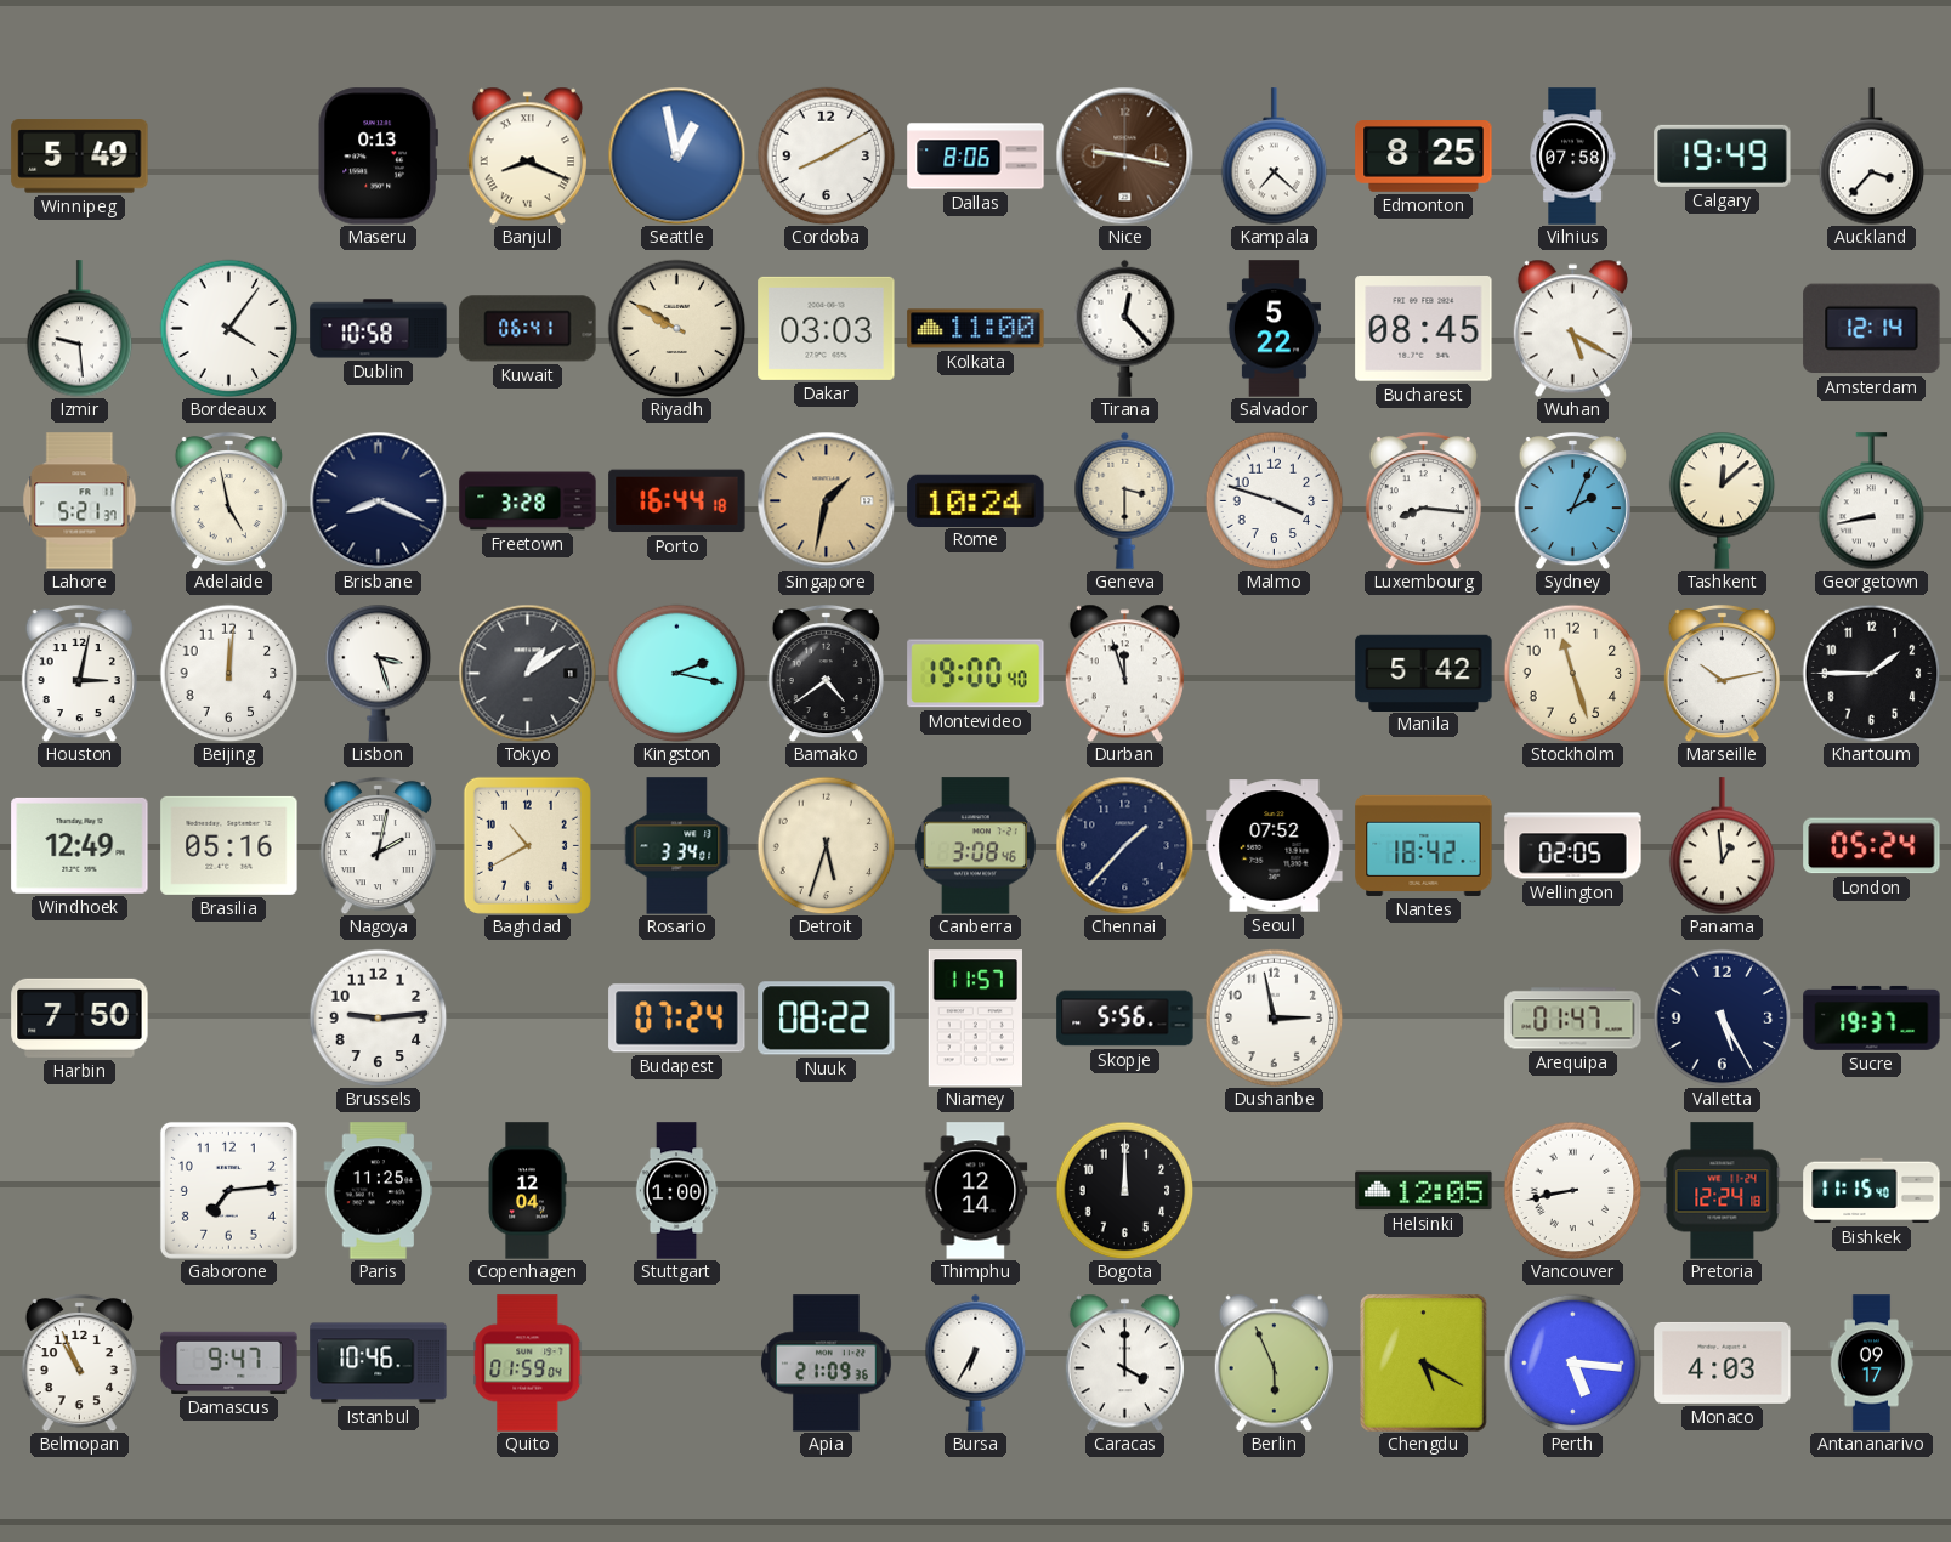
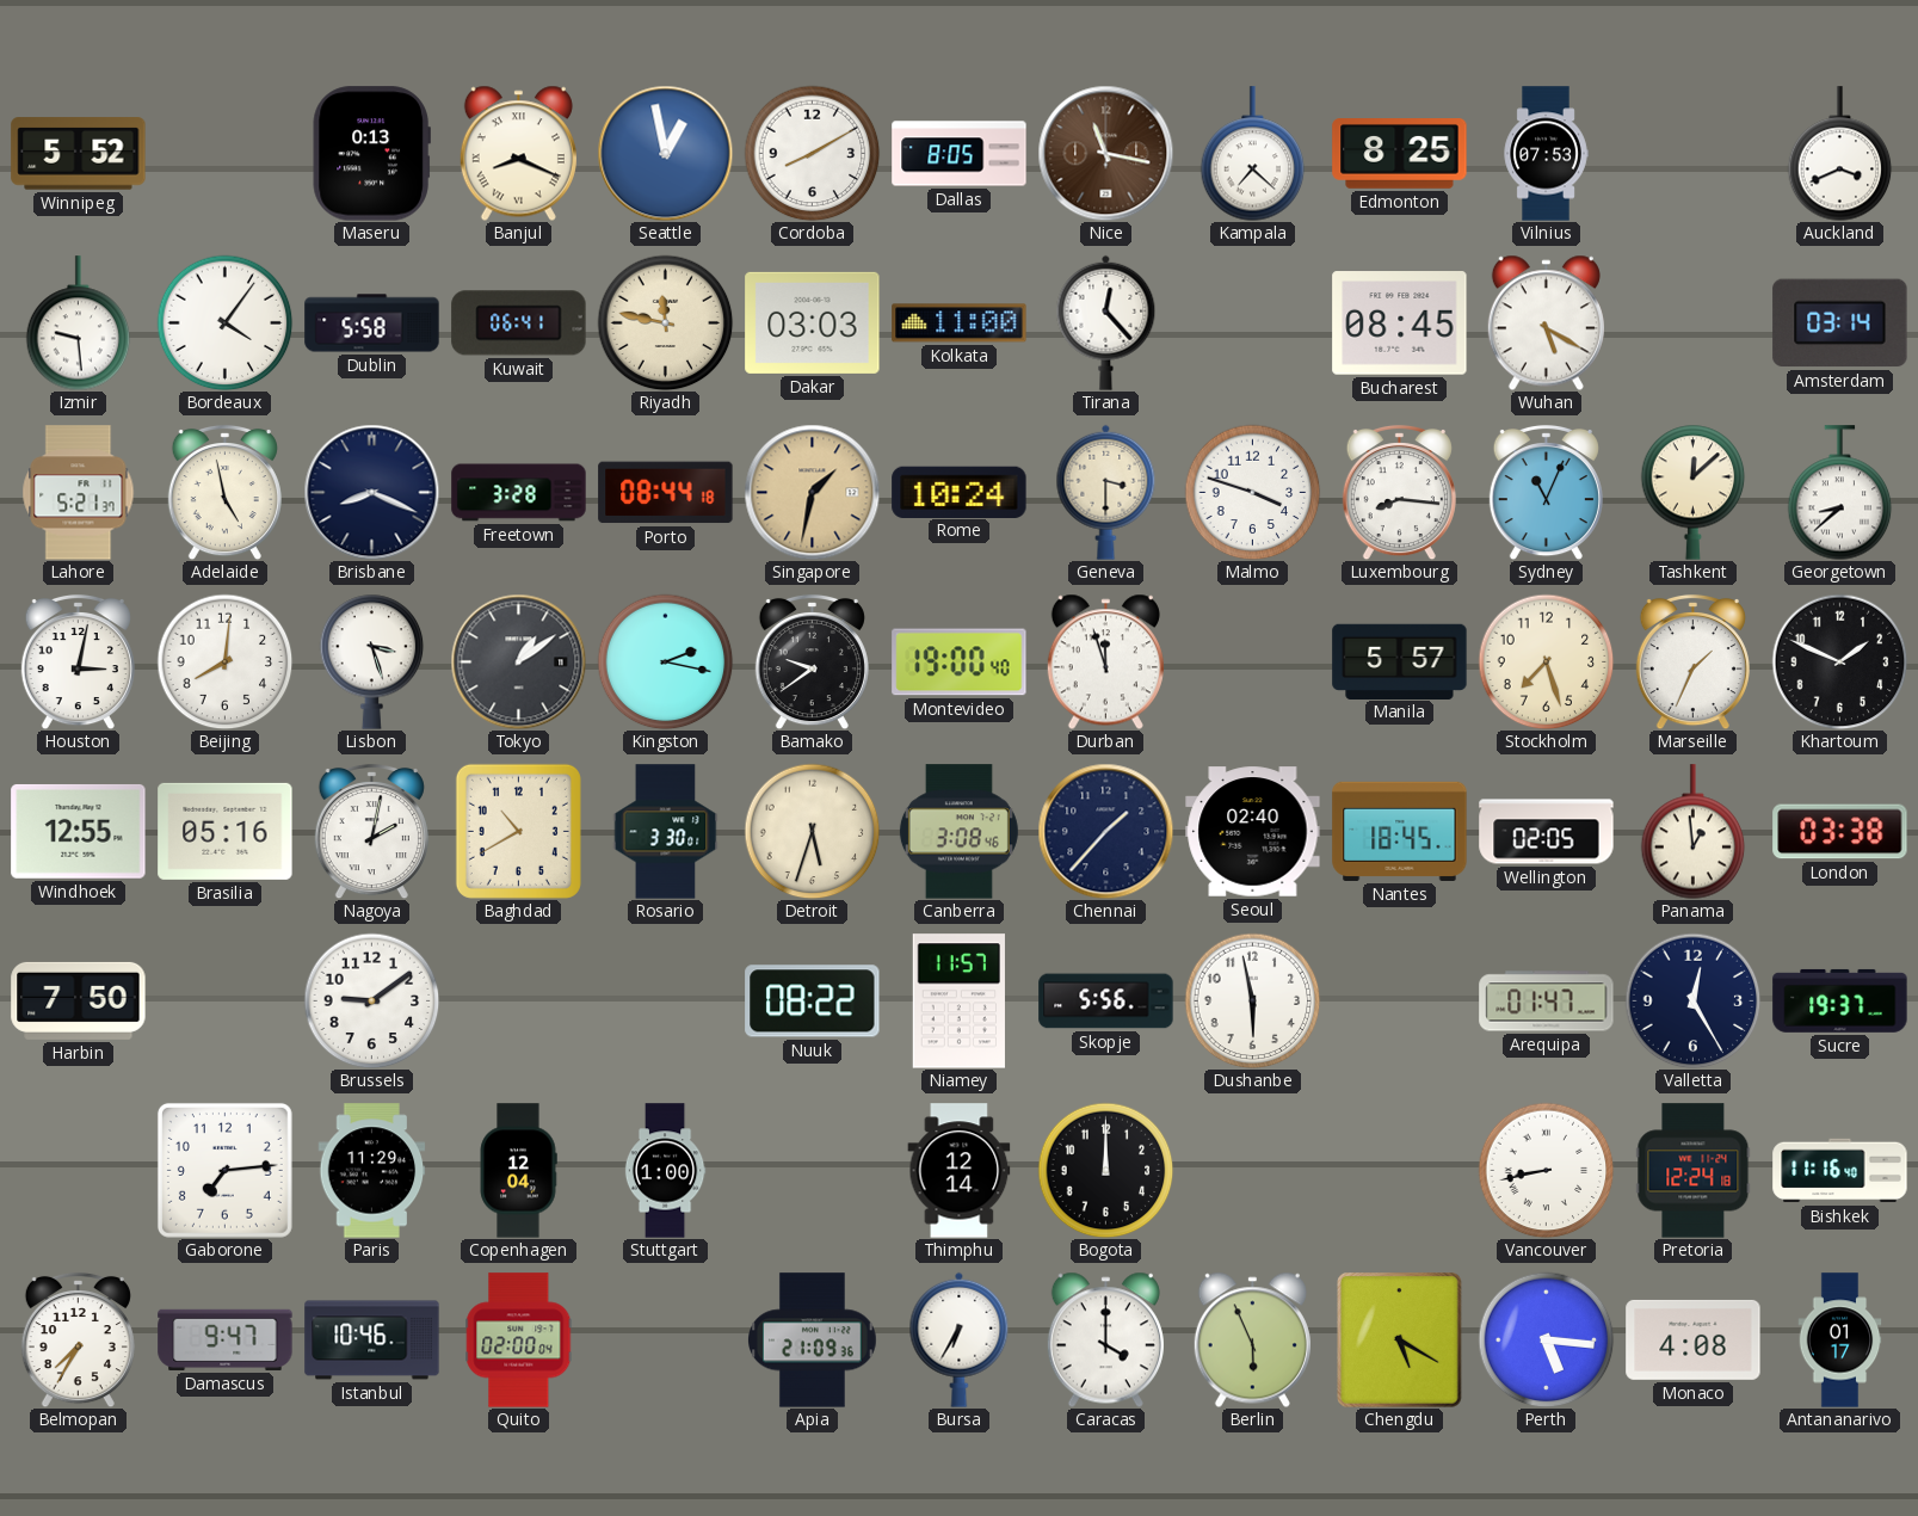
Winnipeg: 5:49 -> 5:52
Dallas: 8:06 -> 8:05
Nice: 9:17 -> 11:17
Vilnius: 07:58 -> 07:53
Calgary: 19:49 -> none
Auckland: 3:37 -> 3:41
Dublin: 10:58 -> 5:58
Riyadh: 9:50 -> 11:47
Salvador: 5:22 -> none
Amsterdam: 12:14 -> 03:14
Porto: 16:44 -> 08:44
Sydney: 2:04 -> 11:04
Georgetown: 8:43 -> 8:38
Beijing: 12:01 -> 8:01
Bamako: 4:39 -> 9:39
Manila: 5:42 -> 5:57
Stockholm: 11:27 -> 7:27
Marseille: 10:13 -> 1:34
Khartoum: 1:45 -> 1:49
Windhoek: 12:49 -> 12:55
Rosario: 3:34 -> 3:30
Seoul: 07:52 -> 02:40
Nantes: 18:42 -> 18:45
London: 05:24 -> 03:38
Brussels: 9:14 -> 9:09
Budapest: 07:24 -> none
Dushanbe: 2:58 -> 5:58
Valletta: 5:25 -> 12:25
Paris: 11:25 -> 11:29
Helsinki: 12:05 -> none
Bishkek: 11:15 -> 11:16
Belmopan: 10:56 -> 7:35
Quito: 01:59 -> 02:00
Monaco: 4:03 -> 4:08
Antananarivo: 09:17 -> 01:17
